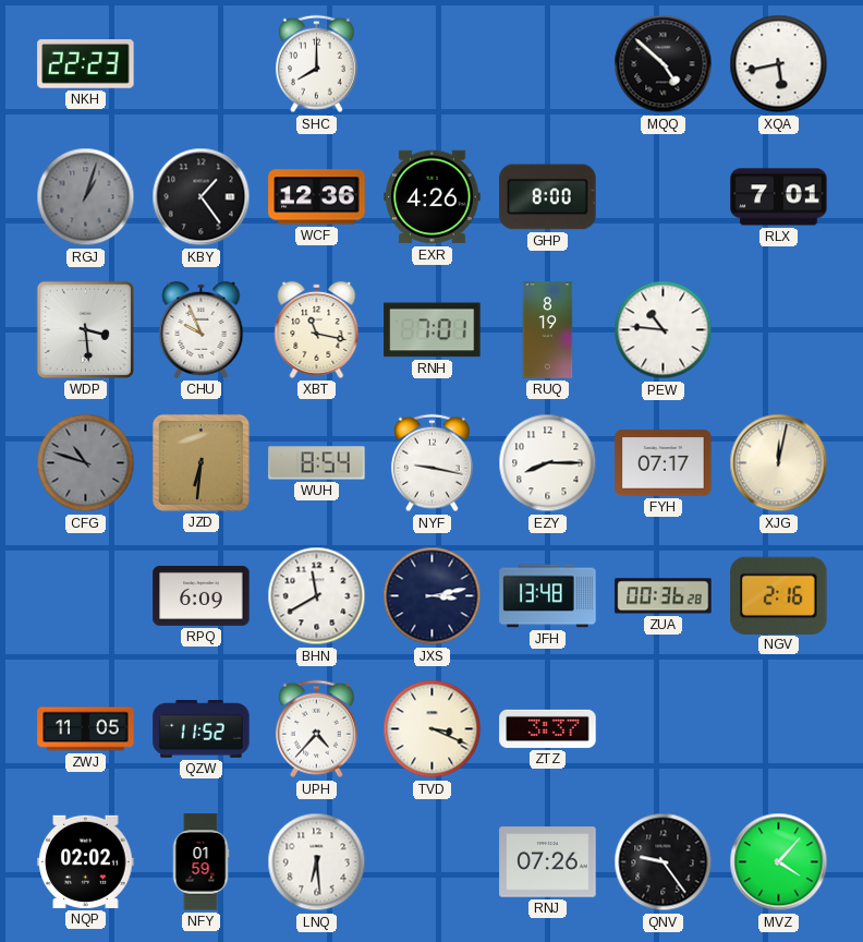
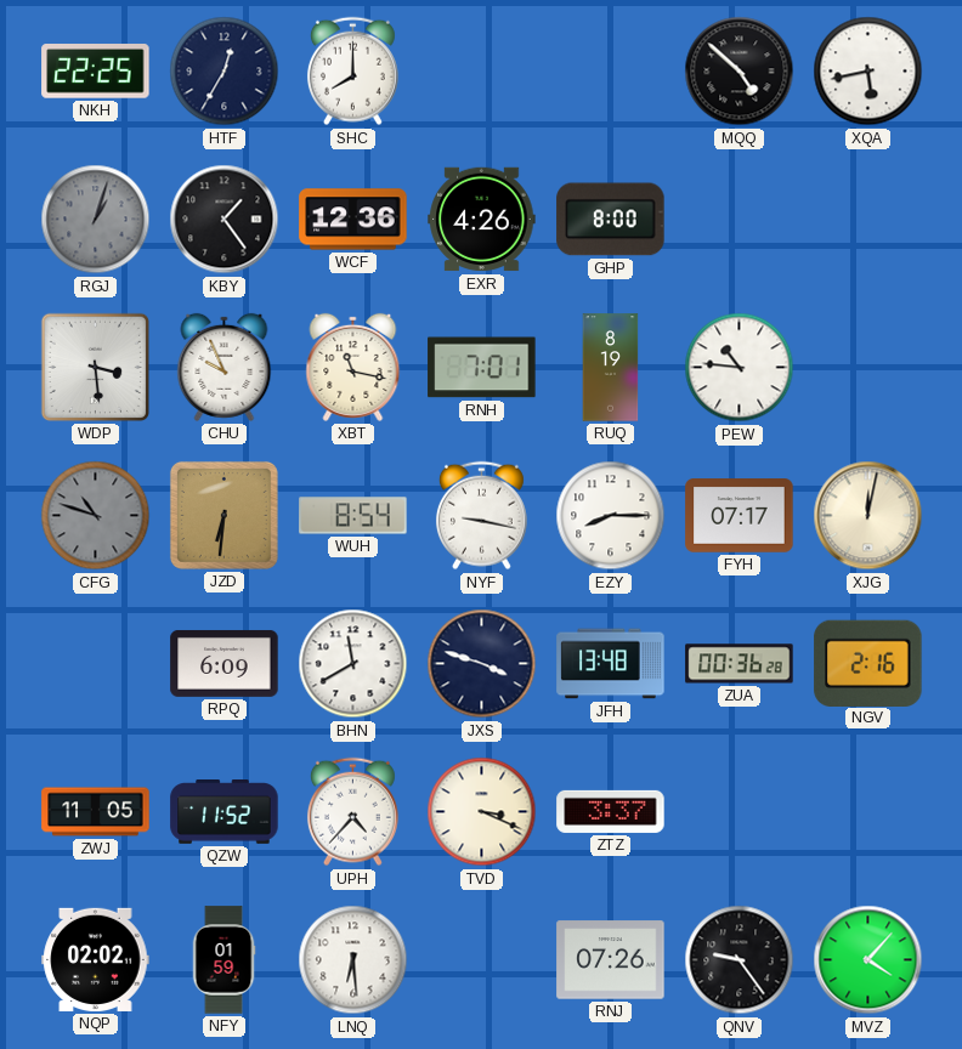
NKH: 22:23 -> 22:25
HTF: none -> 12:35
RLX: 7:01 -> none
JXS: 3:13 -> 3:48
